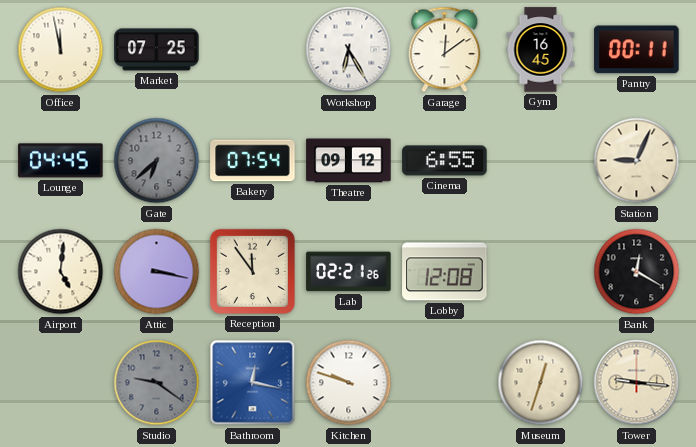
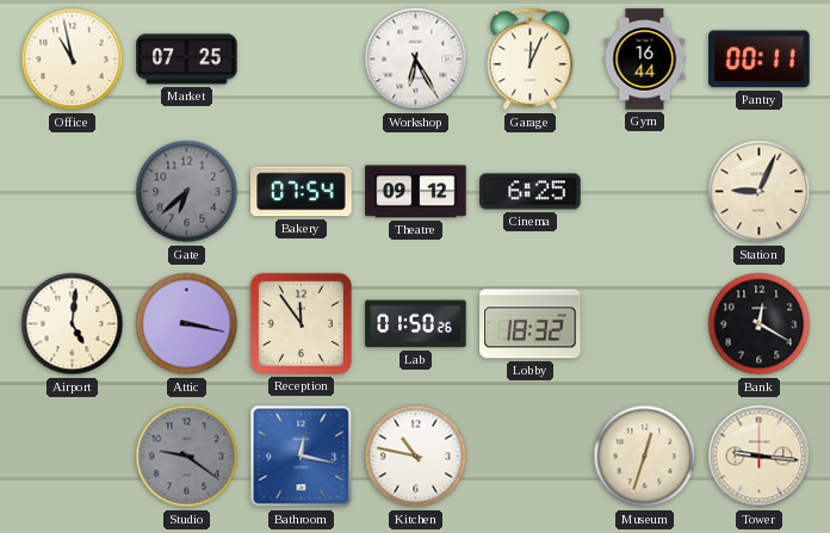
Office: 11:58 -> 10:58
Garage: 12:09 -> 12:04
Gym: 16:45 -> 16:44
Lounge: 04:45 -> none
Cinema: 6:55 -> 6:25
Lab: 02:21 -> 01:50
Lobby: 12:08 -> 18:32
Kitchen: 9:48 -> 10:47
